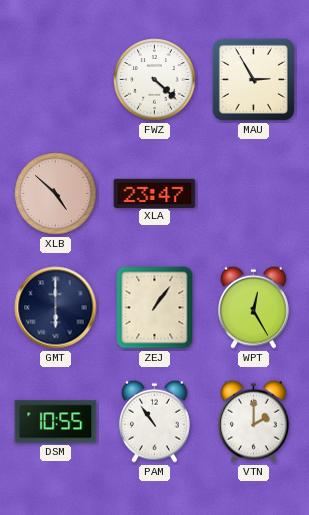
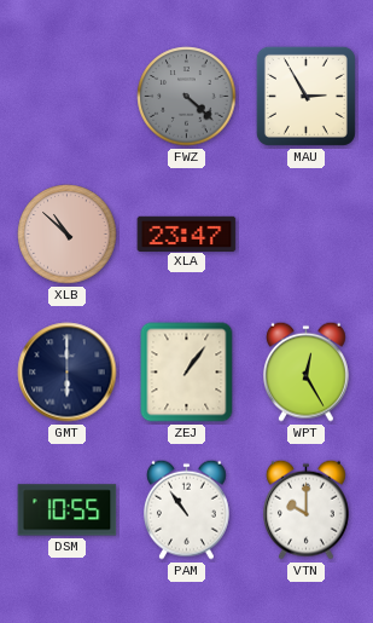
FWZ dial: white -> grey
XLB: 4:52 -> 10:52
VTN: 2:00 -> 10:00
